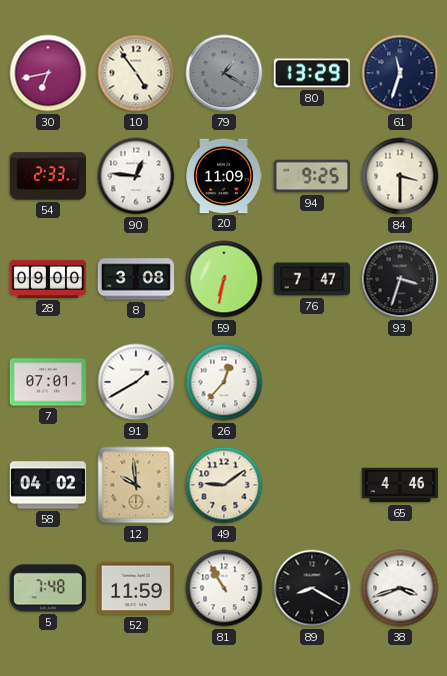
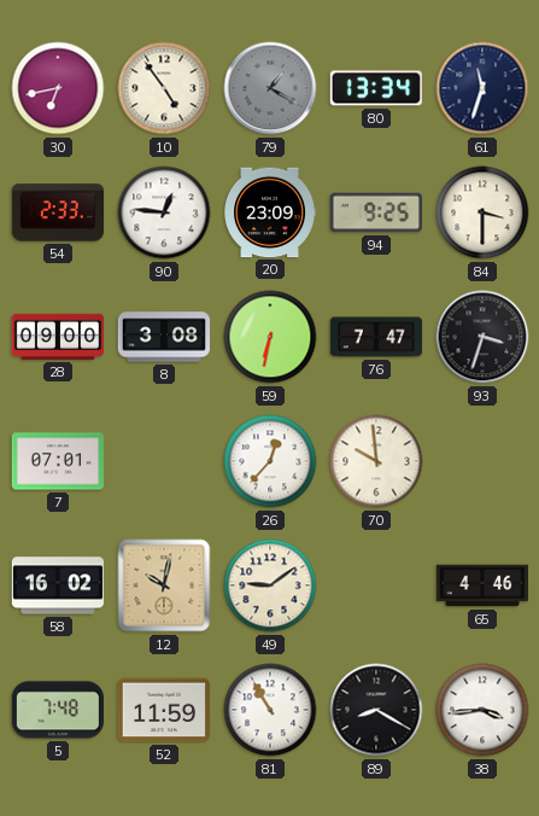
80: 13:29 -> 13:34
20: 11:09 -> 23:09
91: 1:40 -> none
70: none -> 9:59
58: 04:02 -> 16:02
12: 9:59 -> 10:02
38: 3:42 -> 3:44
